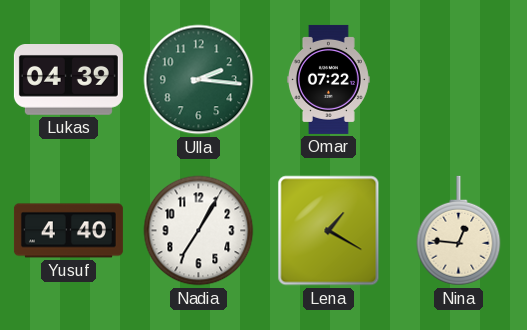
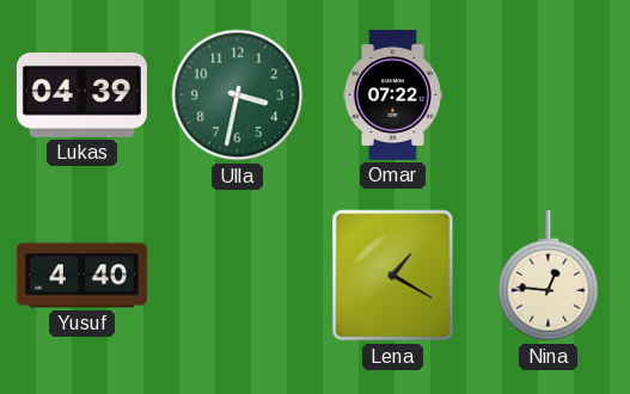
Ulla: 2:16 -> 3:32
Nadia: 7:05 -> none
